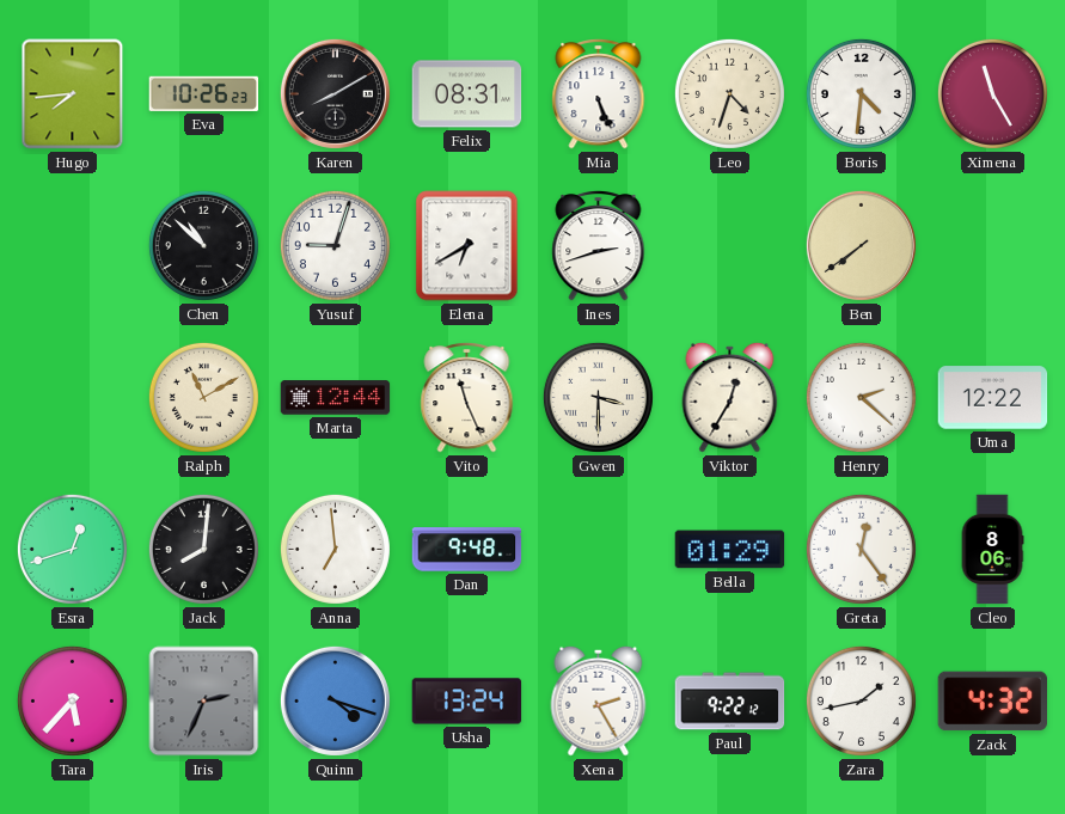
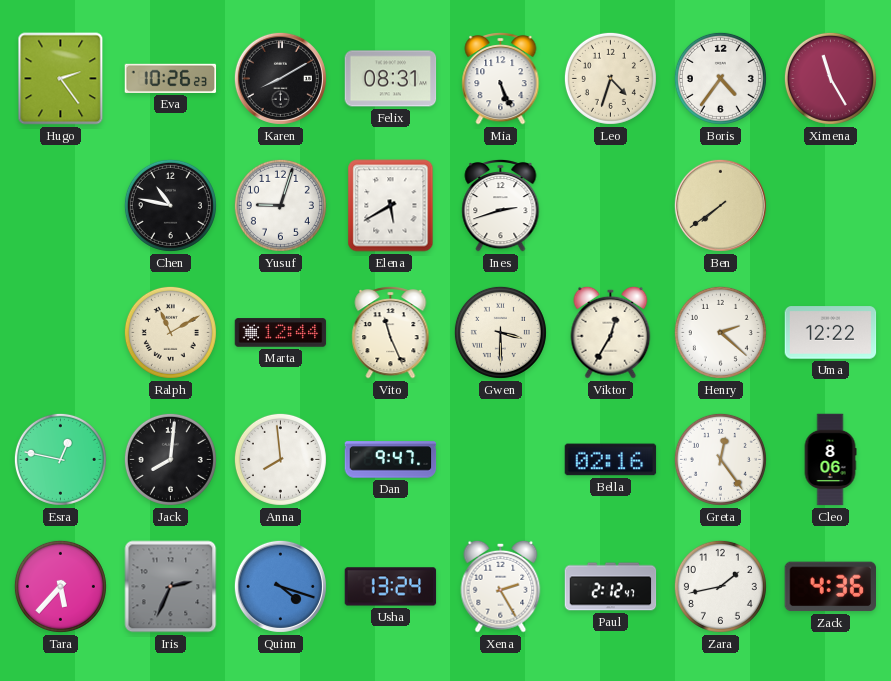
Hugo: 7:44 -> 2:24
Boris: 4:31 -> 4:36
Chen: 10:52 -> 10:47
Elena: 6:40 -> 5:40
Esra: 12:42 -> 12:47
Anna: 6:59 -> 7:59
Dan: 9:48 -> 9:47
Bella: 01:29 -> 02:16
Paul: 9:22 -> 2:12
Zack: 4:32 -> 4:36
